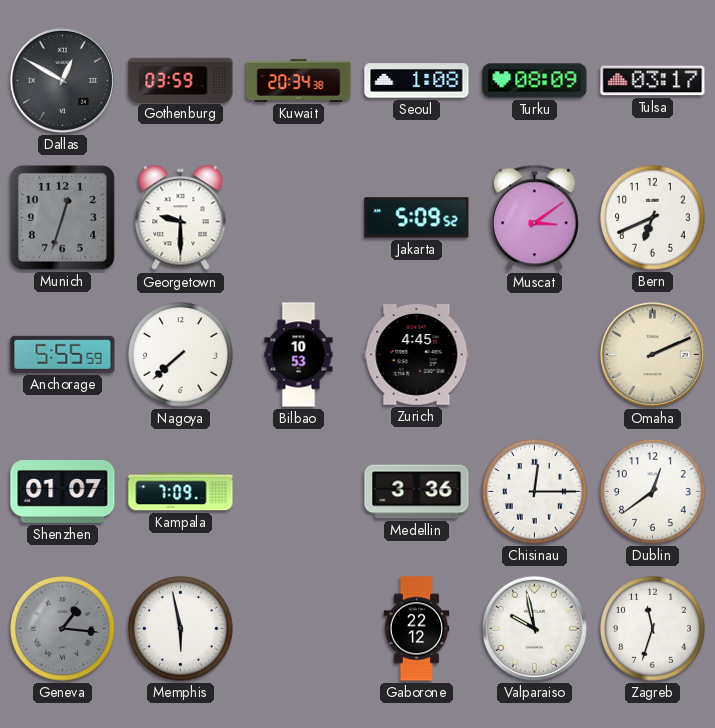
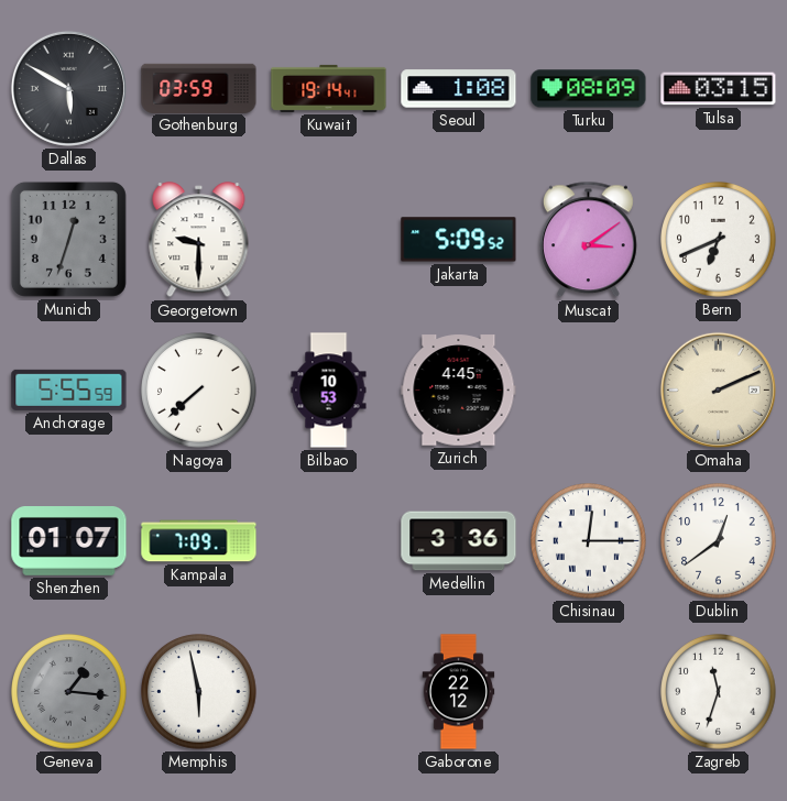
Dallas: 12:50 -> 5:50
Kuwait: 20:34 -> 19:14
Tulsa: 03:17 -> 03:15
Valparaiso: 9:58 -> none
